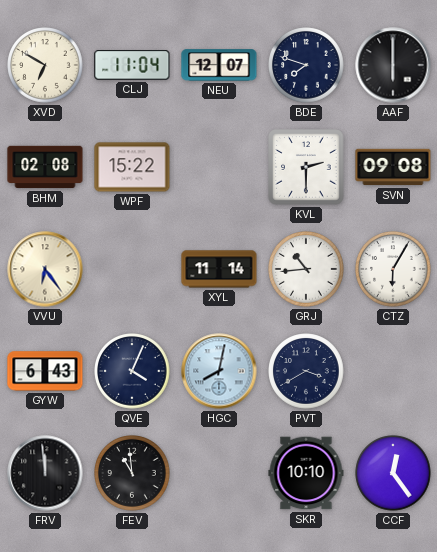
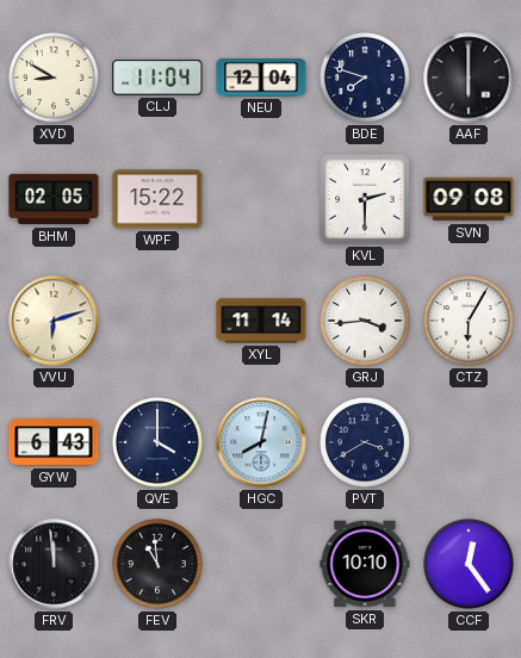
XVD: 6:50 -> 8:50
NEU: 12:07 -> 12:04
BHM: 02:08 -> 02:05
VVU: 6:24 -> 6:12
GRJ: 10:44 -> 3:44
QVE: 4:04 -> 4:00
